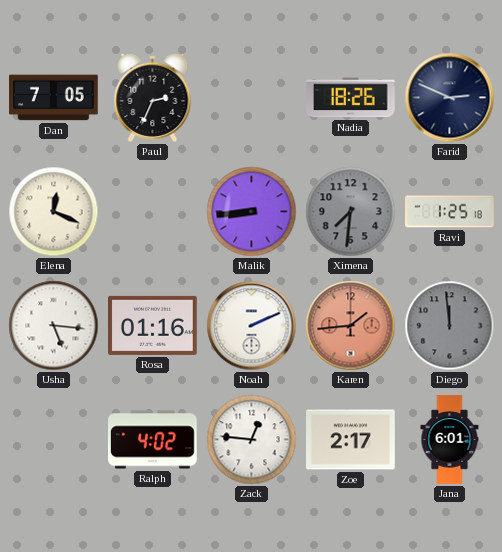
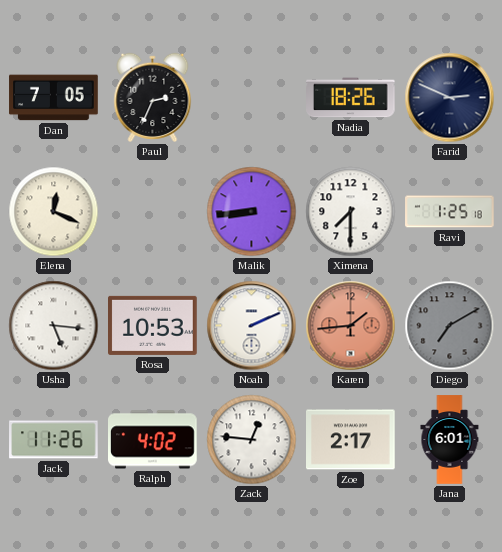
Ximena: 7:31 -> 7:30
Ximena dial: grey -> white
Rosa: 01:16 -> 10:53
Diego: 11:59 -> 7:10
Jack: none -> 11:26
